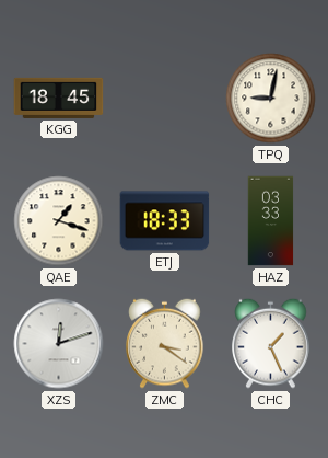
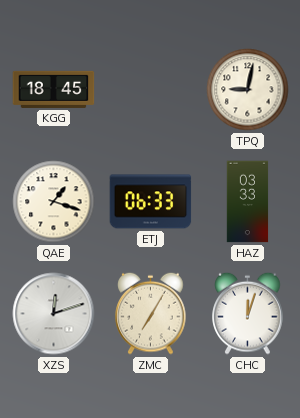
ETJ: 18:33 -> 06:33
ZMC: 3:21 -> 7:05
CHC: 1:26 -> 12:03
